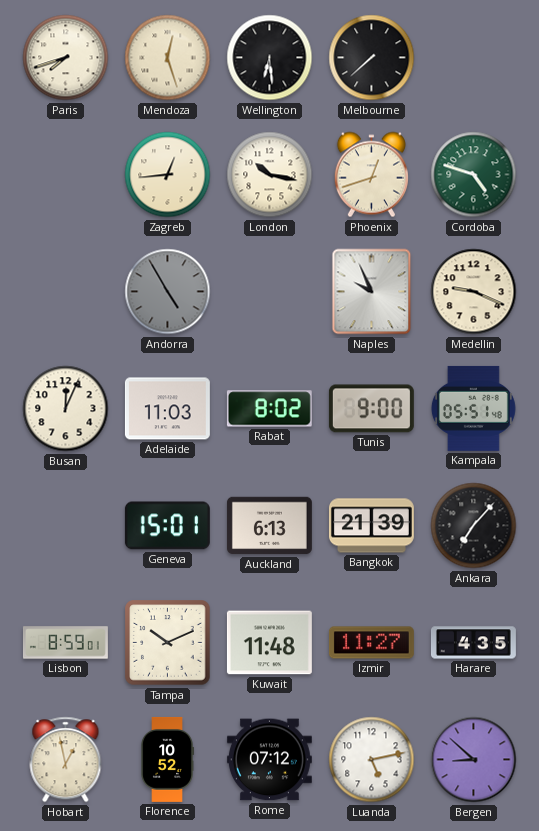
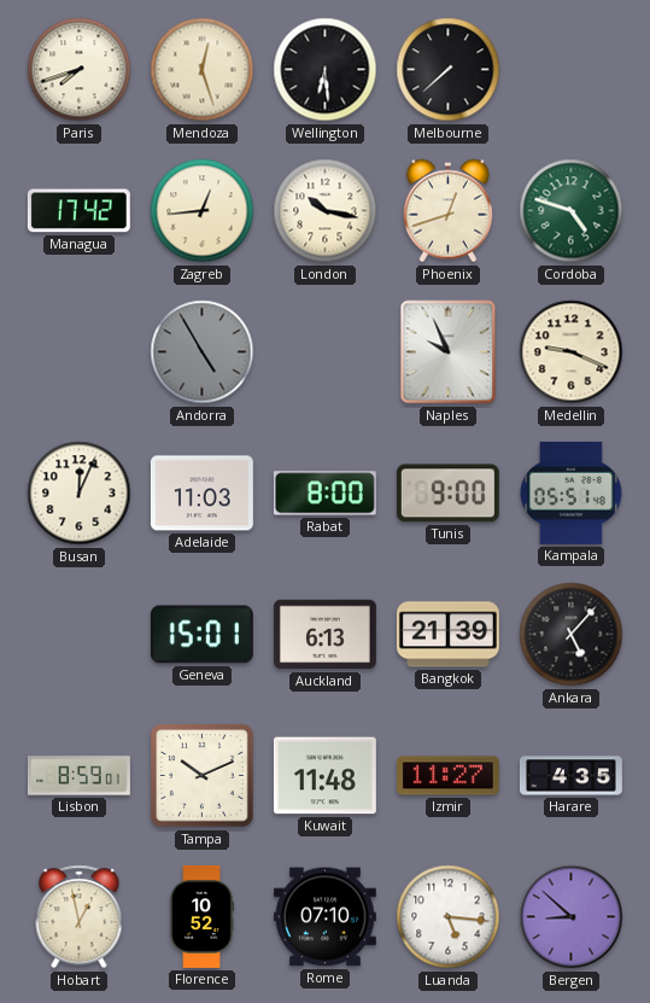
Managua: none -> 17:42
Rabat: 8:02 -> 8:00
Ankara: 7:07 -> 5:07
Rome: 07:12 -> 07:10
Luanda: 5:13 -> 5:16
